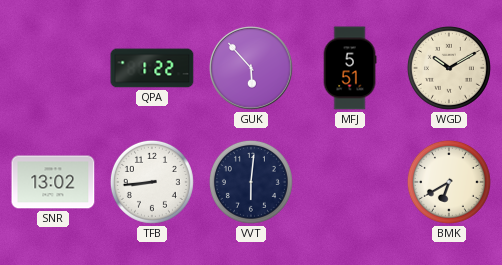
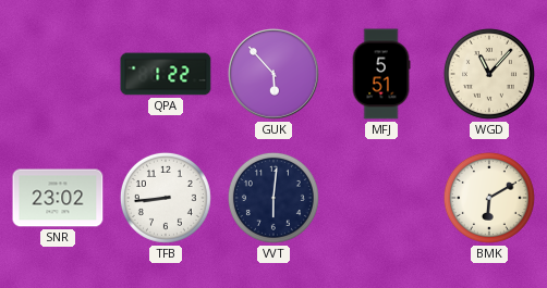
WGD: 10:10 -> 11:07
SNR: 13:02 -> 23:02
BMK: 6:40 -> 6:10
